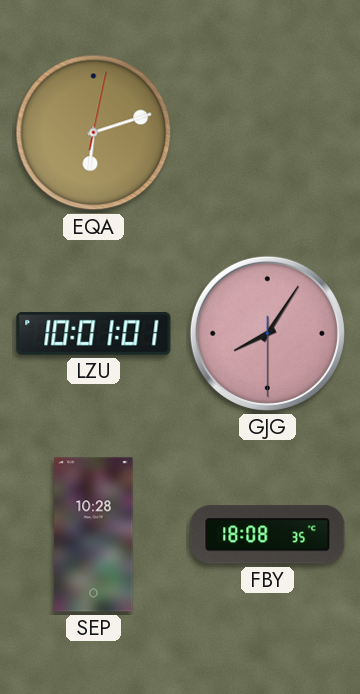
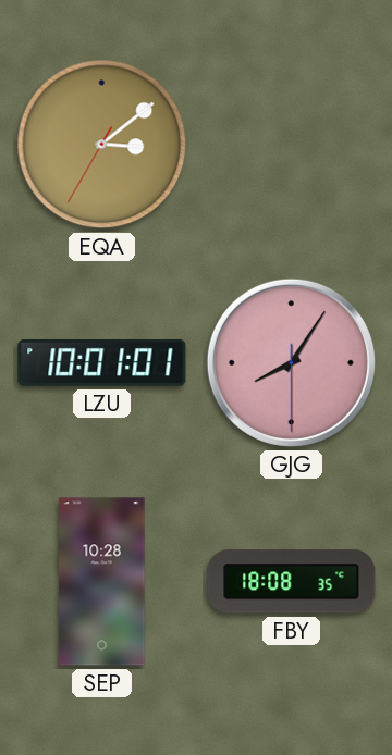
EQA: 6:12 -> 3:08
